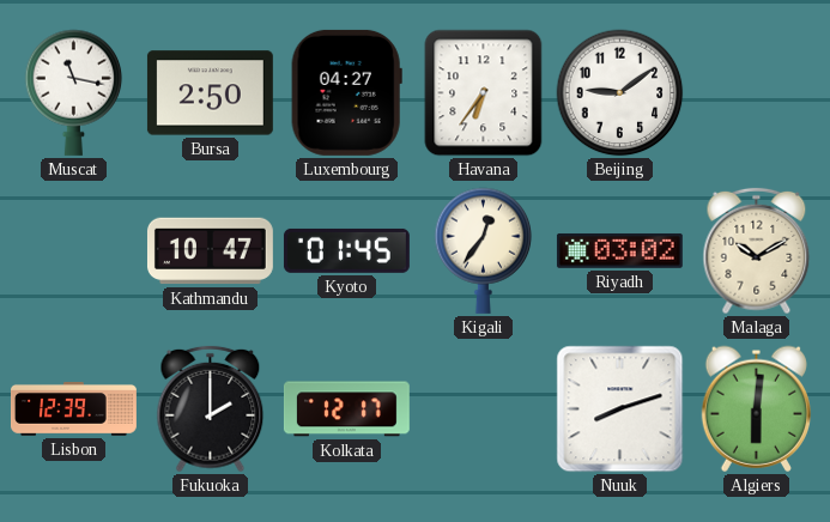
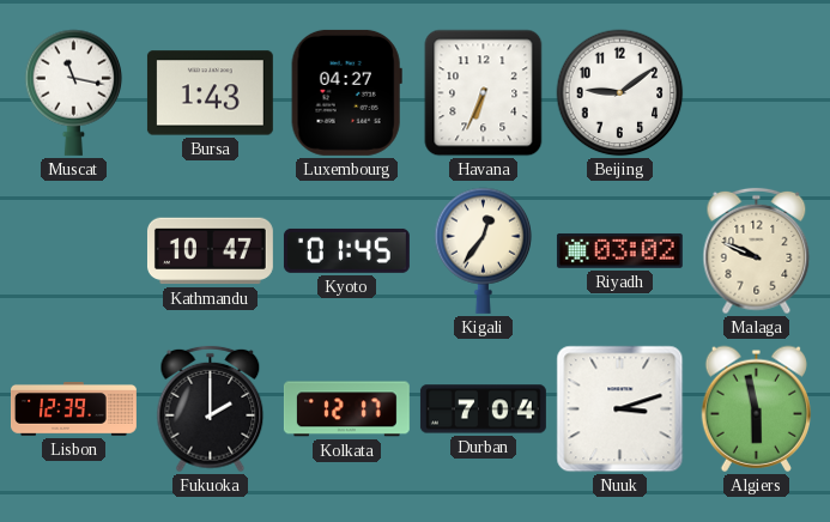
Bursa: 2:50 -> 1:43
Havana: 6:36 -> 6:34
Malaga: 10:10 -> 9:49
Durban: none -> 7:04
Nuuk: 8:12 -> 3:12
Algiers: 6:01 -> 5:58
